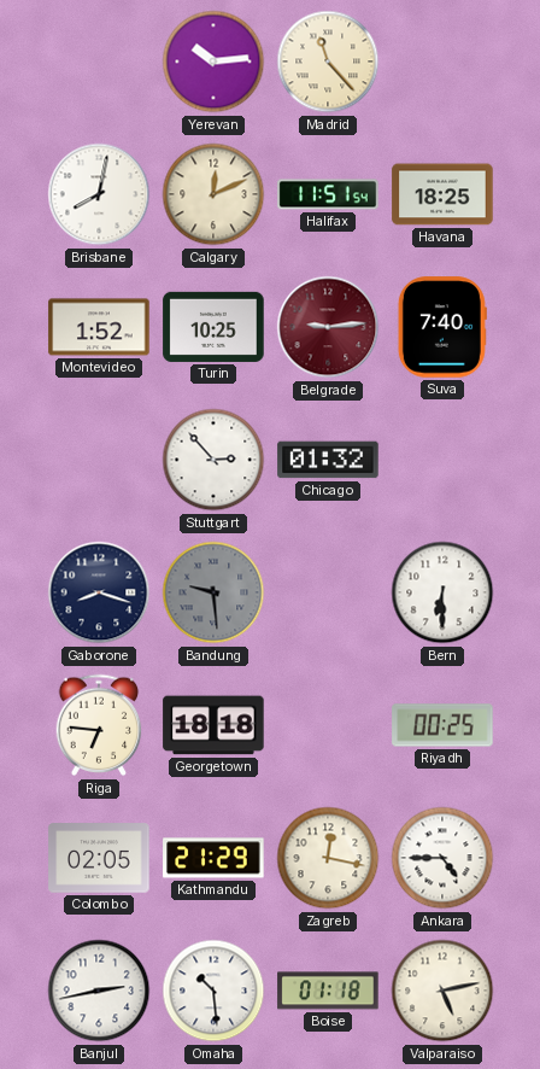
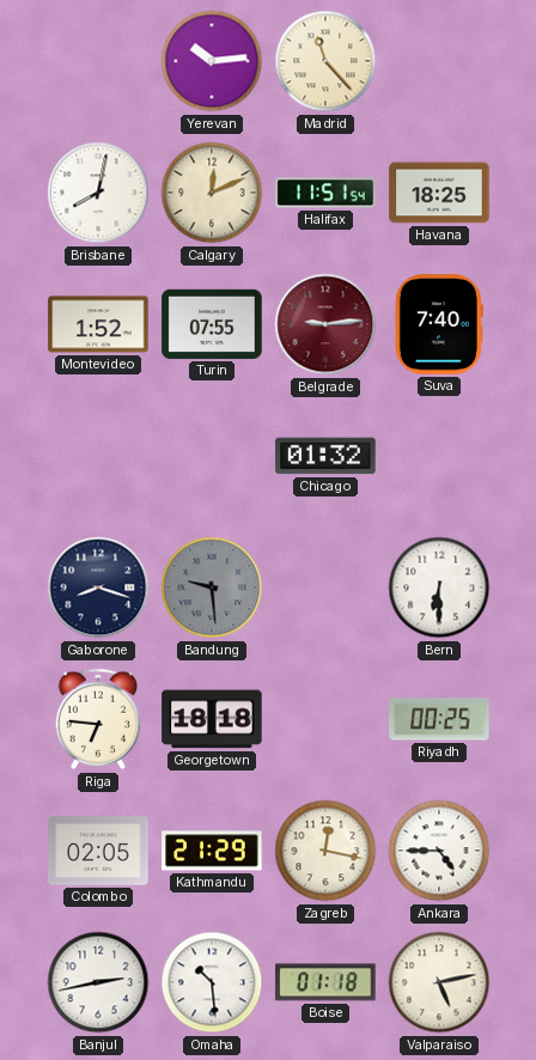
Turin: 10:25 -> 07:55
Stuttgart: 2:53 -> none
